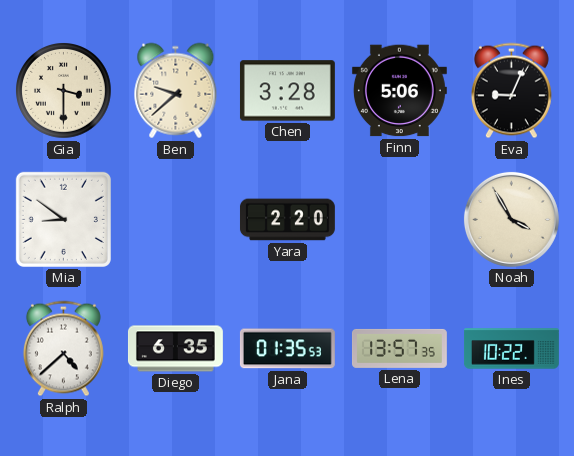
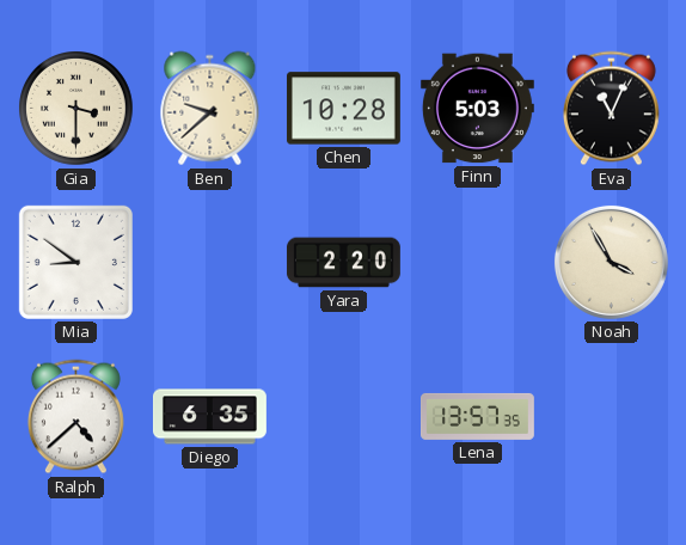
Chen: 3:28 -> 10:28
Finn: 5:06 -> 5:03
Eva: 9:04 -> 11:04
Jana: 01:35 -> none
Ines: 10:22 -> none
